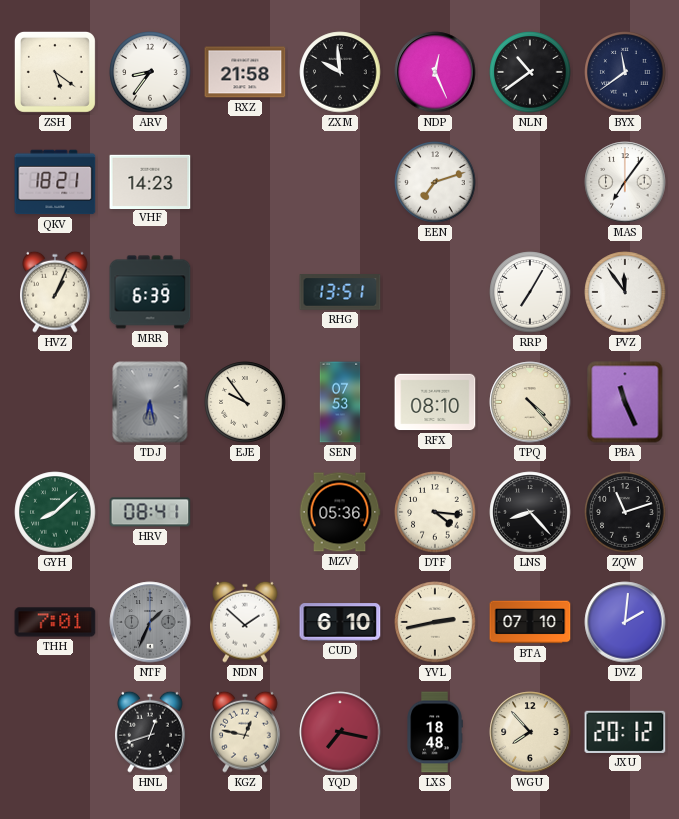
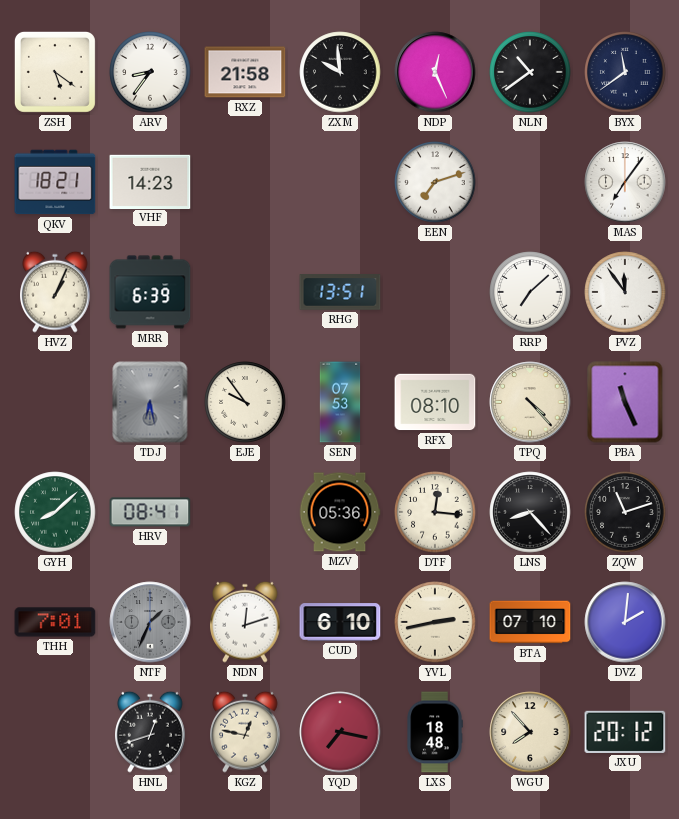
RRP: 7:05 -> 7:08
DTF: 4:16 -> 12:16
NDN: 1:52 -> 12:12
